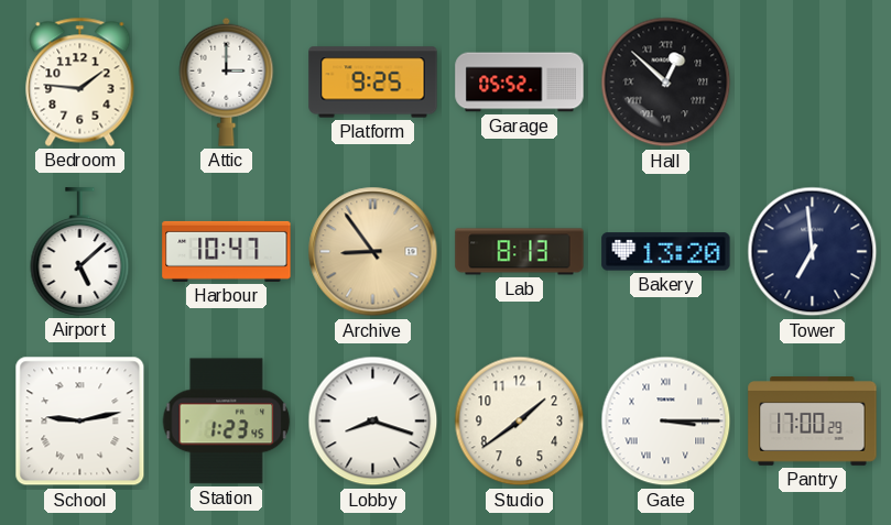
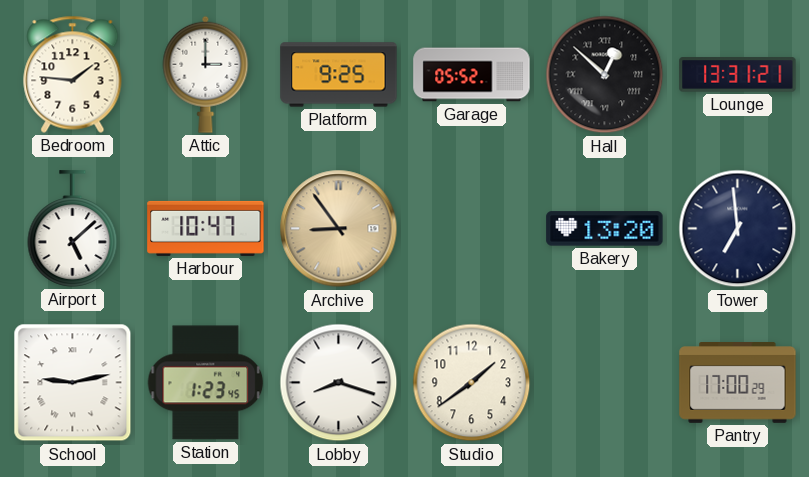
Lounge: none -> 13:31
Lab: 8:13 -> none
Gate: 3:15 -> none
